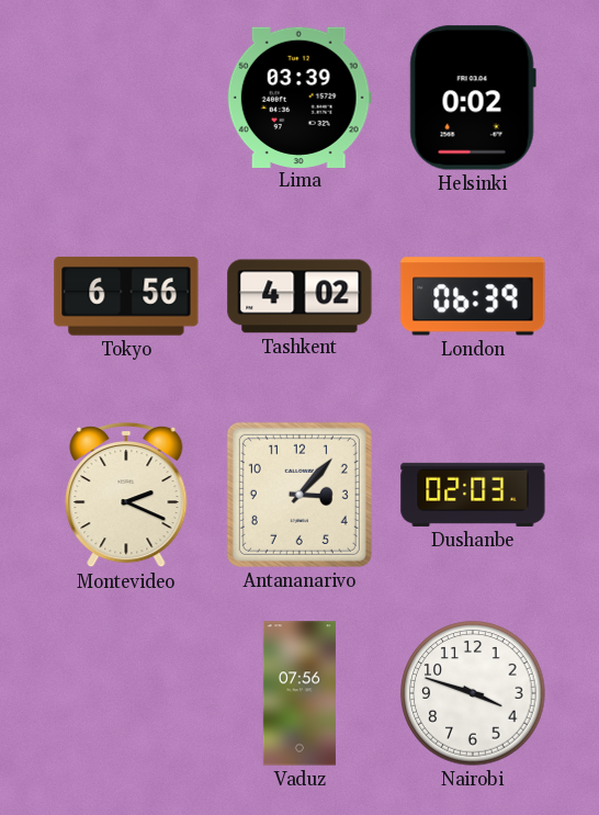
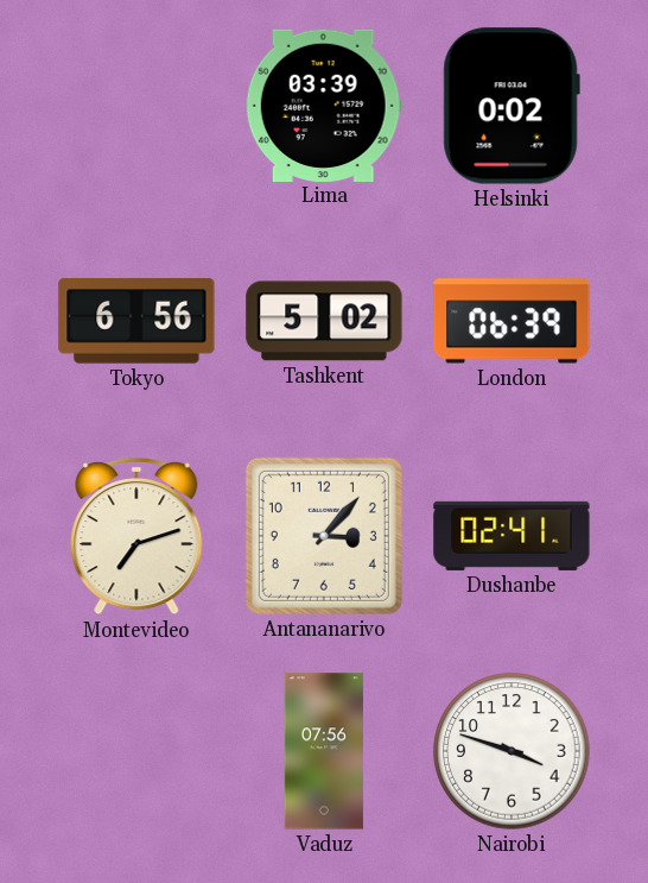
Tashkent: 4:02 -> 5:02
Montevideo: 2:19 -> 7:12
Dushanbe: 02:03 -> 02:41
